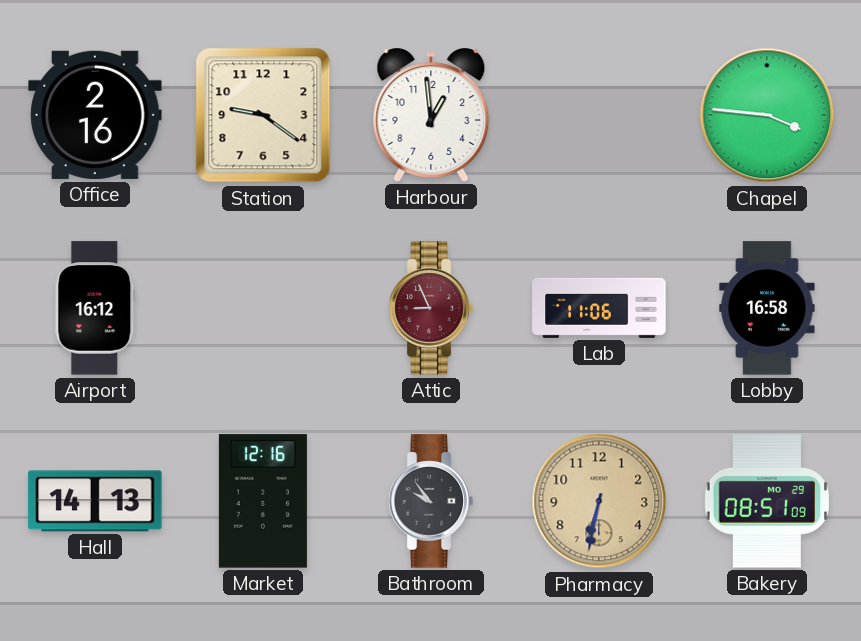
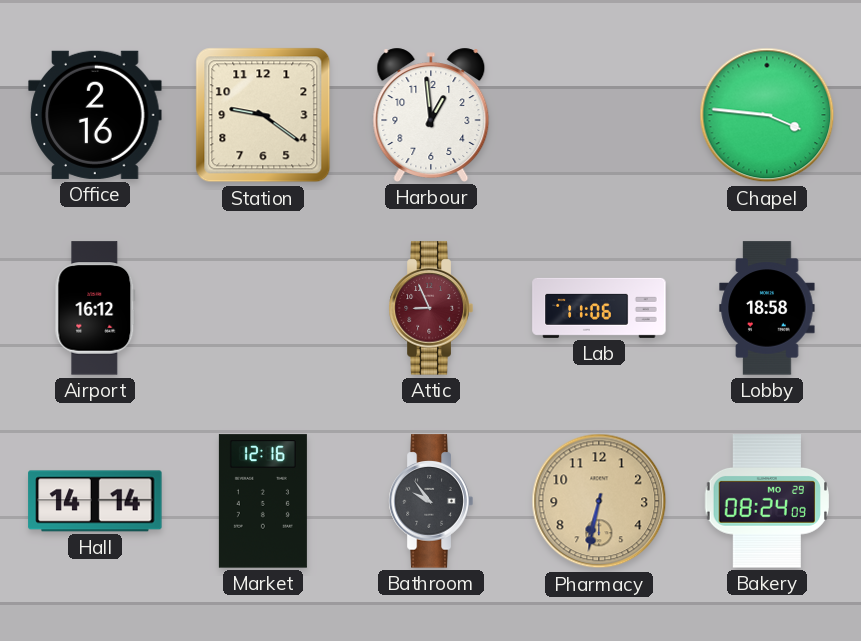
Lobby: 16:58 -> 18:58
Hall: 14:13 -> 14:14
Bakery: 08:51 -> 08:24
